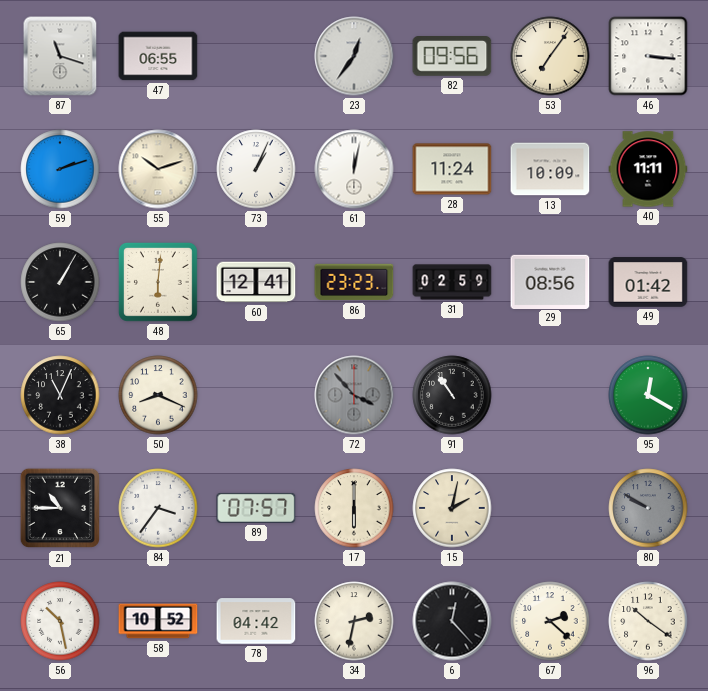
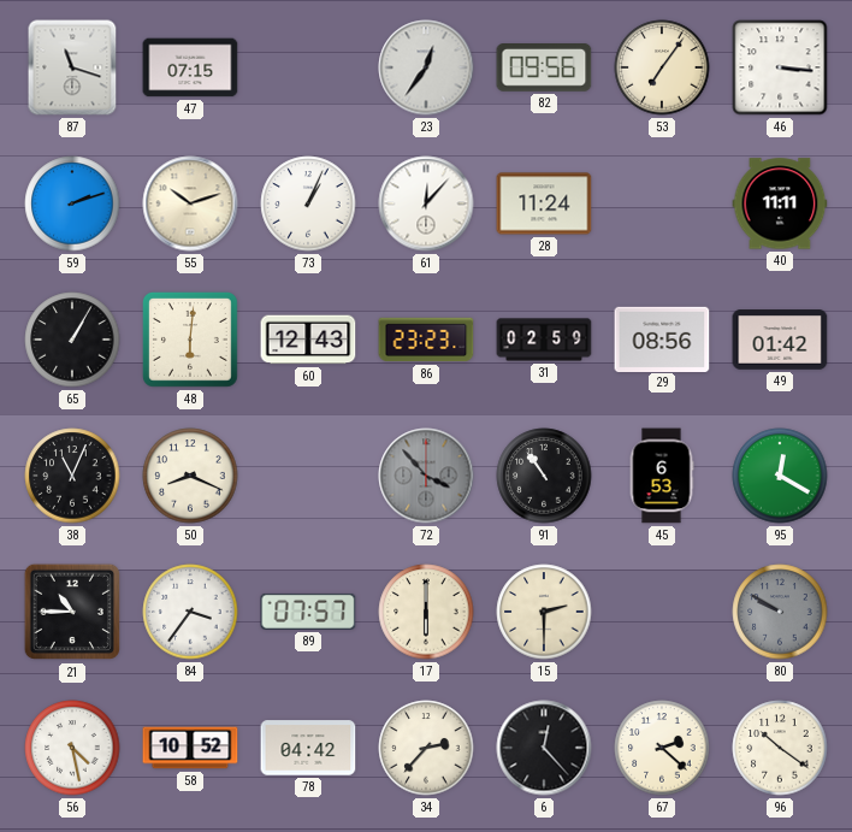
47: 06:55 -> 07:15
61: 12:02 -> 12:07
13: 10:09 -> none
60: 12:41 -> 12:43
45: none -> 6:53
15: 2:02 -> 2:30
56: 10:28 -> 4:28
34: 2:32 -> 2:37
